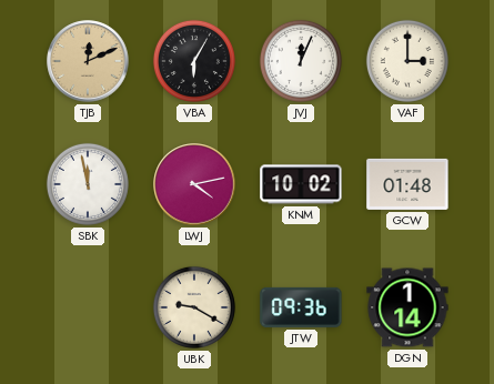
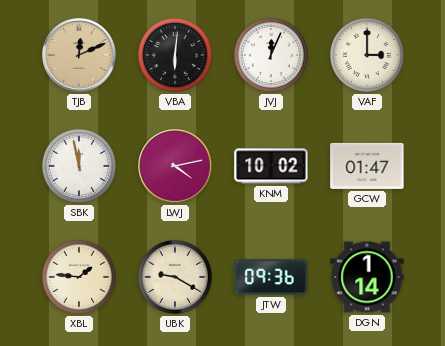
VBA: 6:05 -> 6:01
GCW: 01:48 -> 01:47
XBL: none -> 1:46
